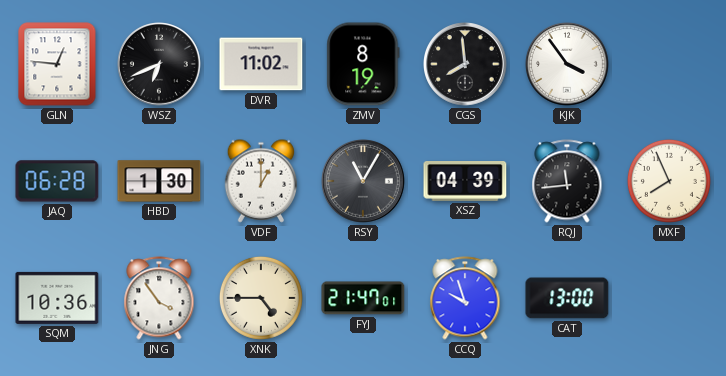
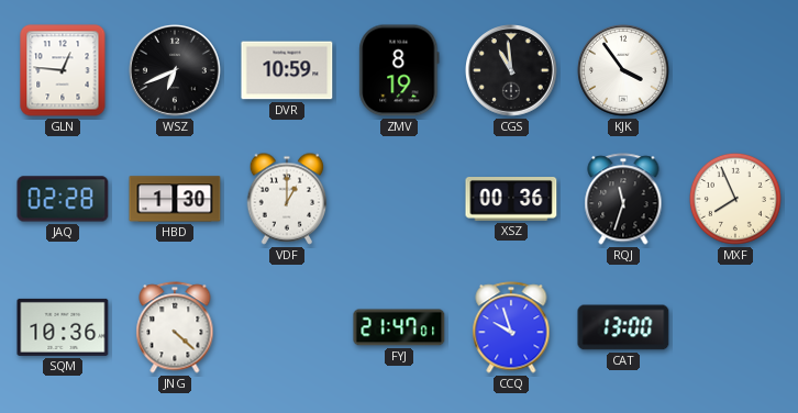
DVR: 11:02 -> 10:59
CGS: 7:59 -> 10:59
JAQ: 06:28 -> 02:28
RSY: 11:05 -> none
XSZ: 04:39 -> 00:36
RQJ: 11:44 -> 11:33
JNG: 3:54 -> 4:22
XNK: 4:45 -> none
